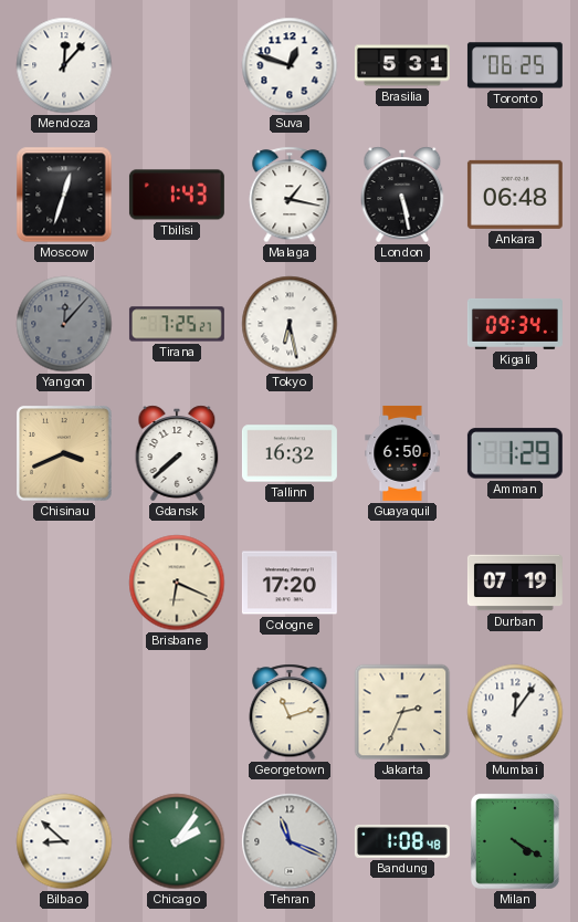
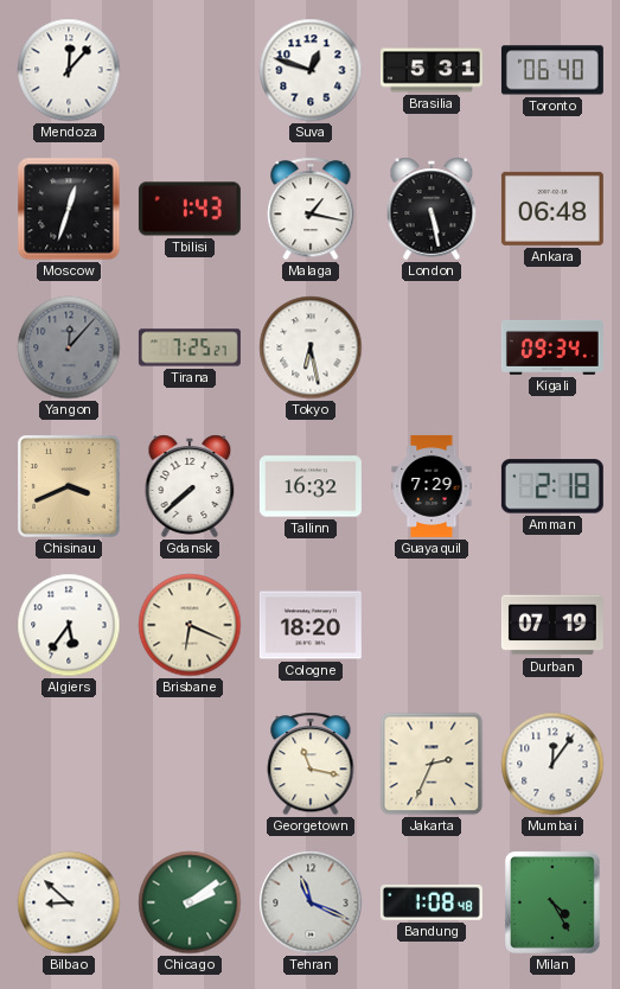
Toronto: 06:25 -> 06:40
Guayaquil: 6:50 -> 7:29
Amman: 1:29 -> 2:18
Algiers: none -> 5:36
Cologne: 17:20 -> 18:20
Georgetown: 11:12 -> 11:17
Chicago: 2:06 -> 2:09
Milan: 4:20 -> 4:25
